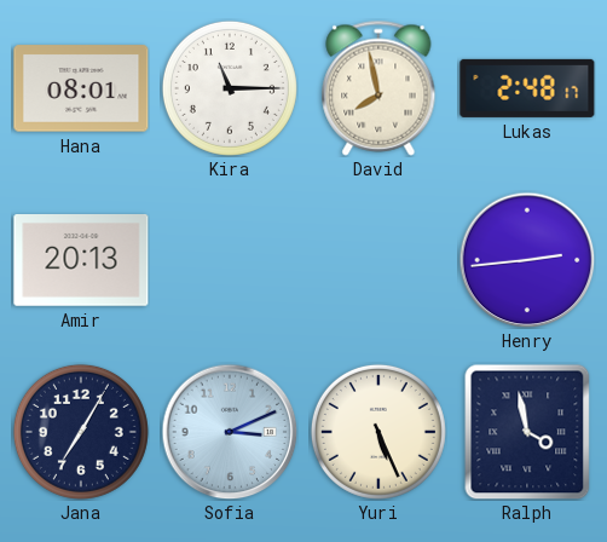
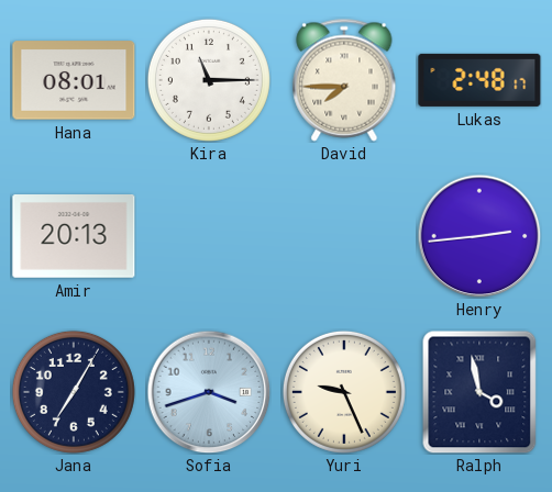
David: 7:58 -> 7:45
Sofia: 3:11 -> 3:42
Yuri: 5:26 -> 9:26
